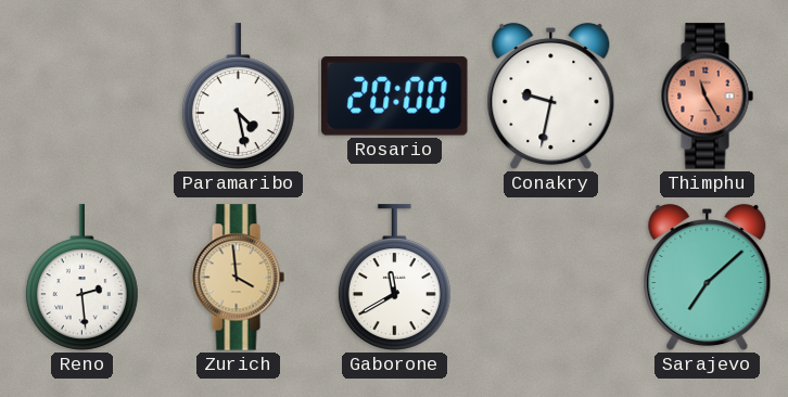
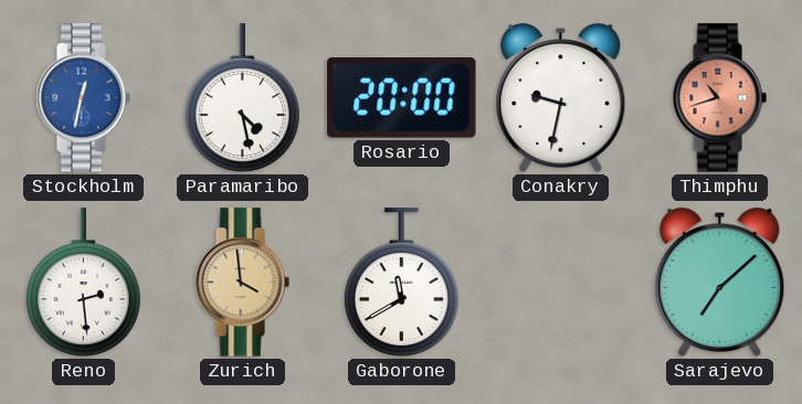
Stockholm: none -> 12:32
Thimphu: 11:25 -> 10:42
